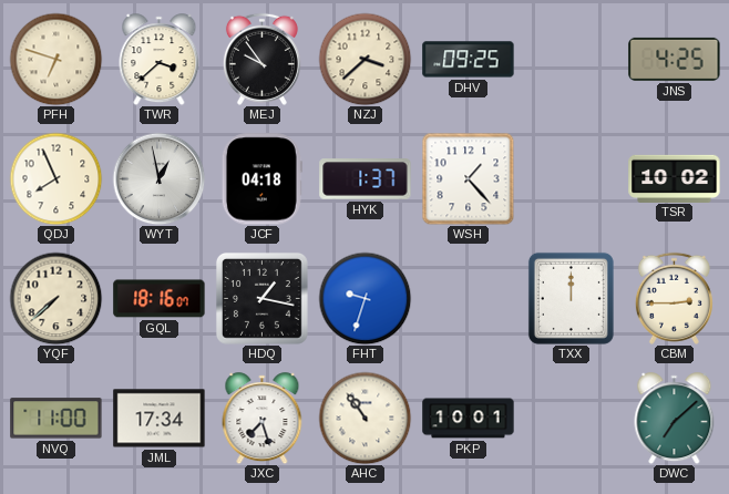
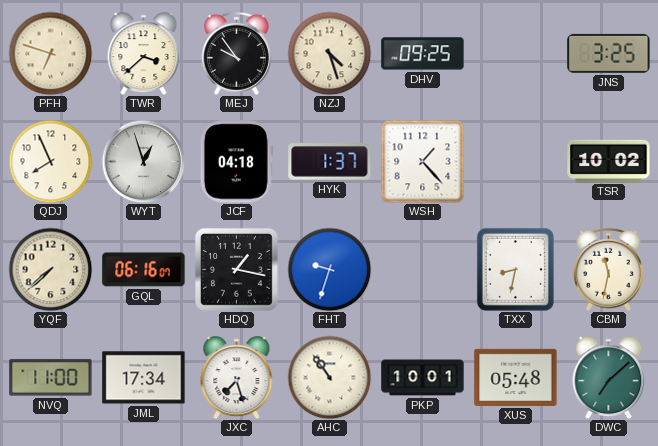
NZJ: 3:38 -> 4:27
JNS: 4:25 -> 3:25
WYT: 12:58 -> 12:57
GQL: 18:16 -> 06:16
TXX: 12:00 -> 8:32
CBM: 2:45 -> 11:32
XUS: none -> 05:48
